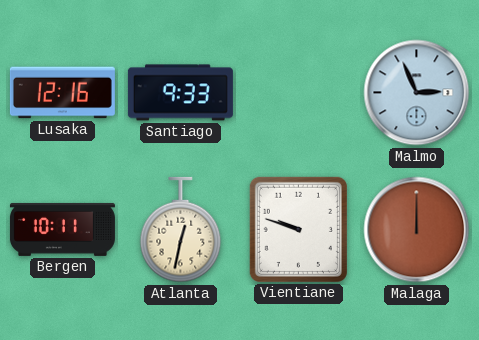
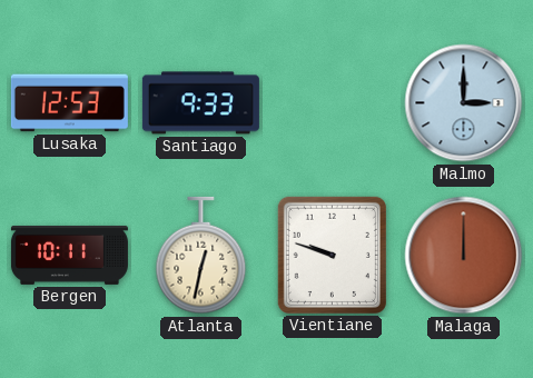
Lusaka: 12:16 -> 12:53
Malmo: 2:56 -> 3:00
